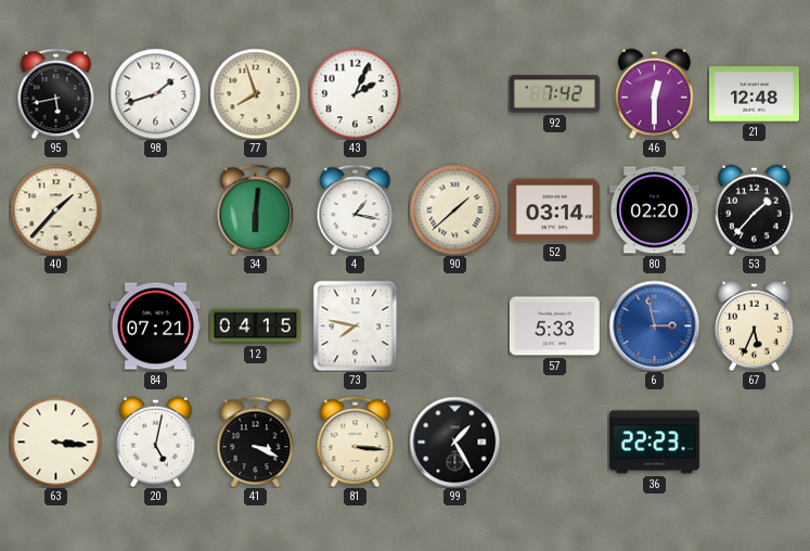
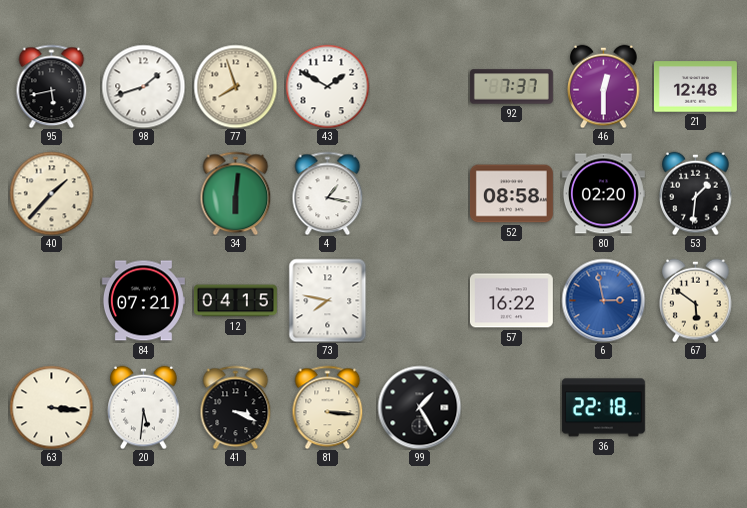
43: 2:04 -> 1:50
92: 7:42 -> 7:37
90: 1:38 -> none
52: 03:14 -> 08:58
53: 1:37 -> 1:31
57: 5:33 -> 16:22
67: 5:34 -> 5:51
20: 5:02 -> 5:31
36: 22:23 -> 22:18
